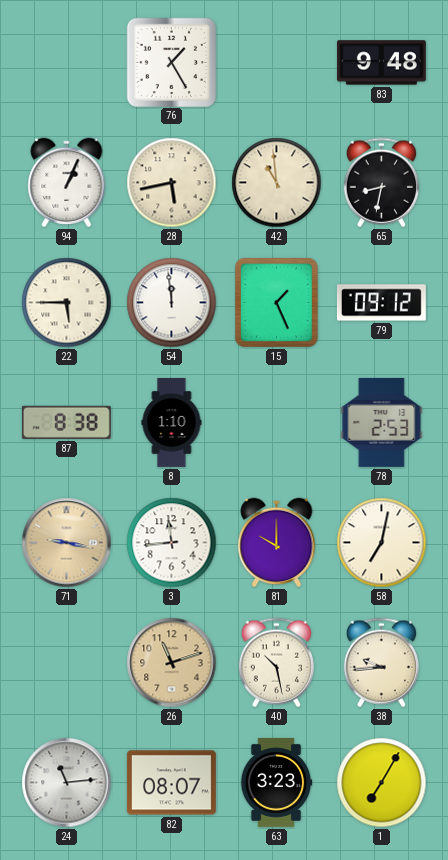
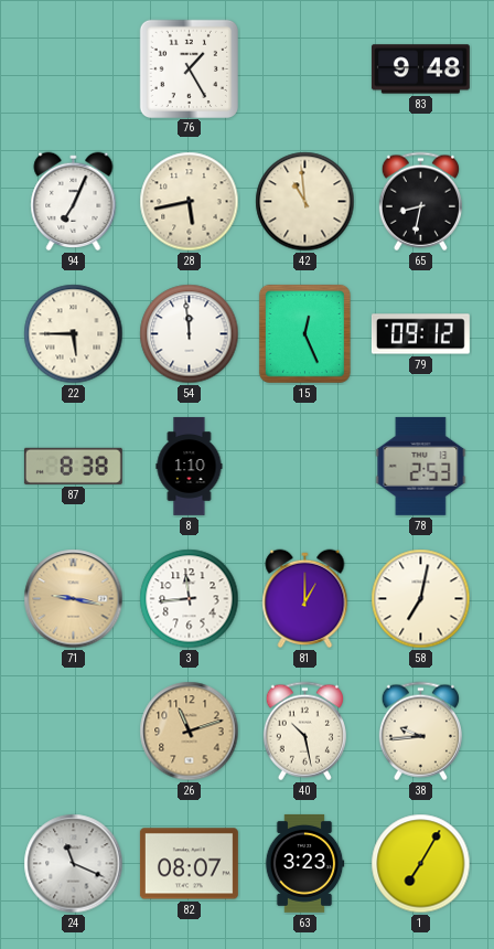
94: 1:04 -> 7:04
15: 1:26 -> 12:26
81: 10:00 -> 1:00
24: 11:14 -> 11:19
